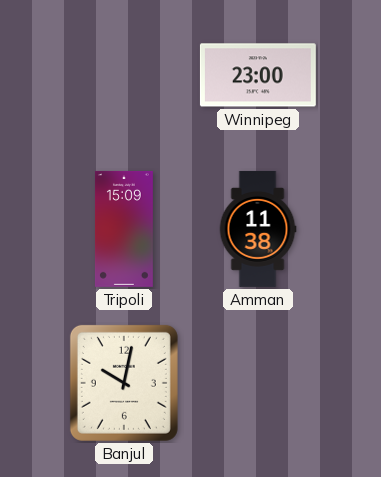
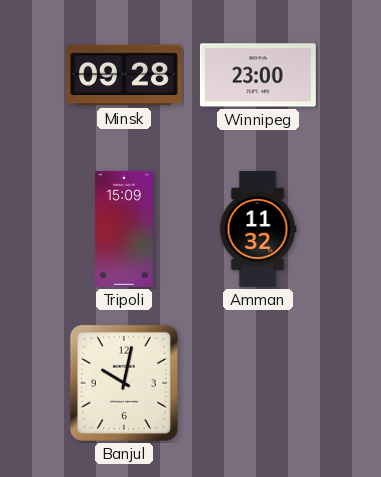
Minsk: none -> 09:28
Amman: 11:38 -> 11:32
